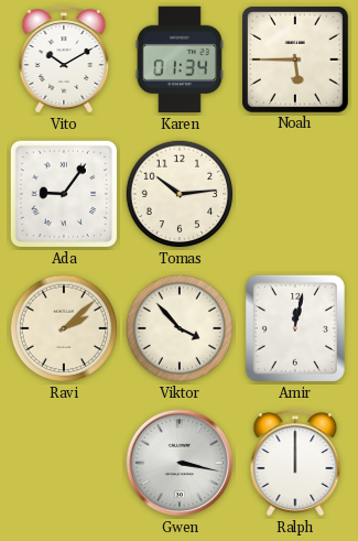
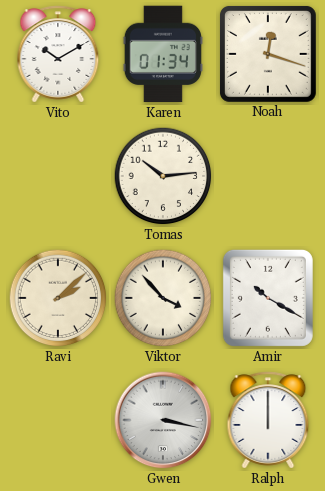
Noah: 5:45 -> 12:18
Ada: 9:06 -> none
Amir: 12:02 -> 10:20
